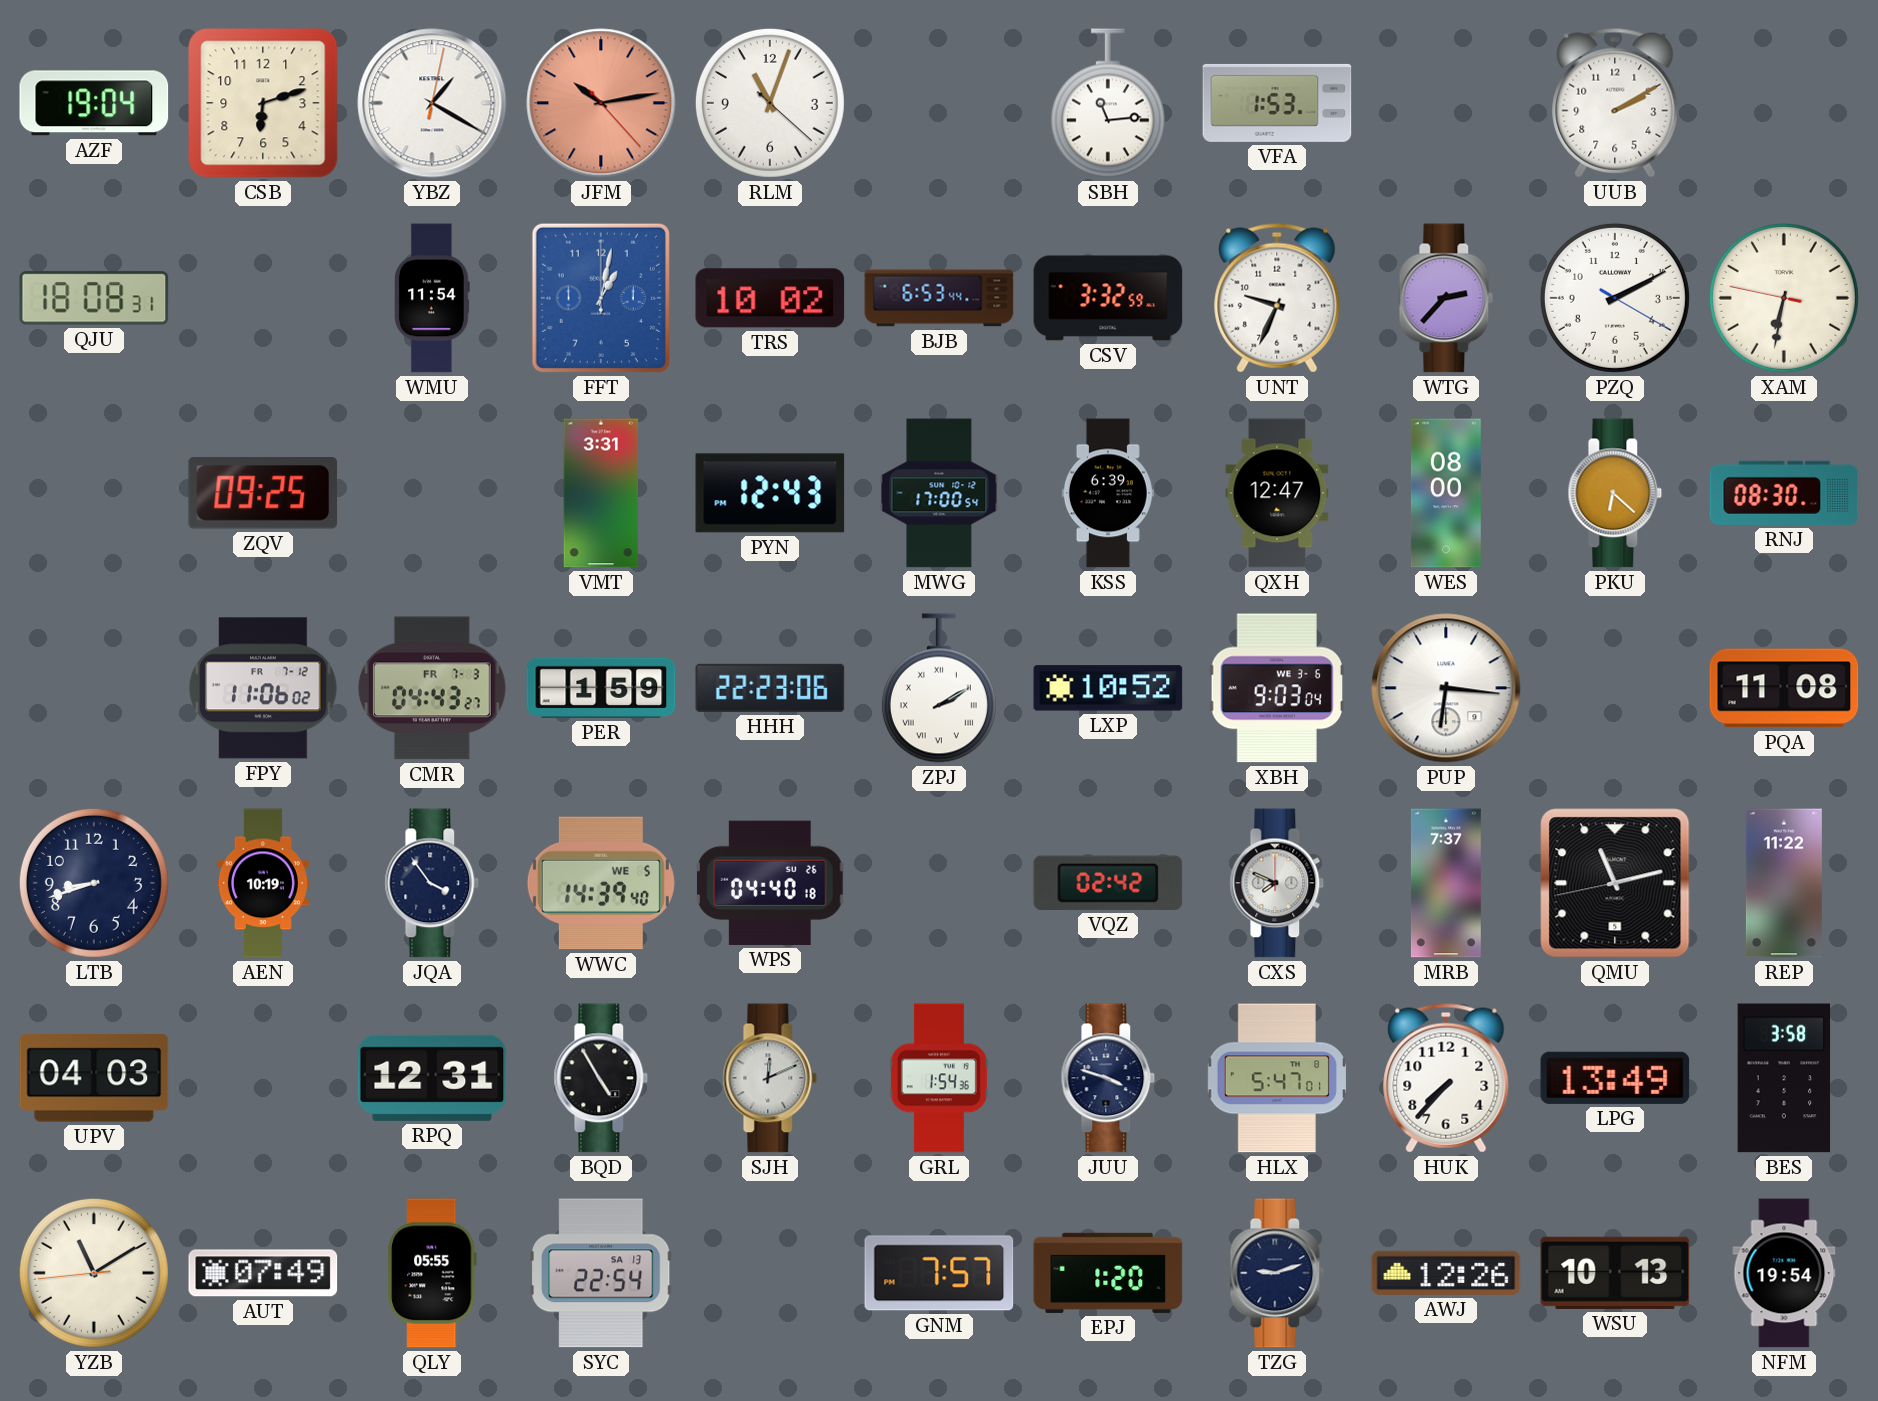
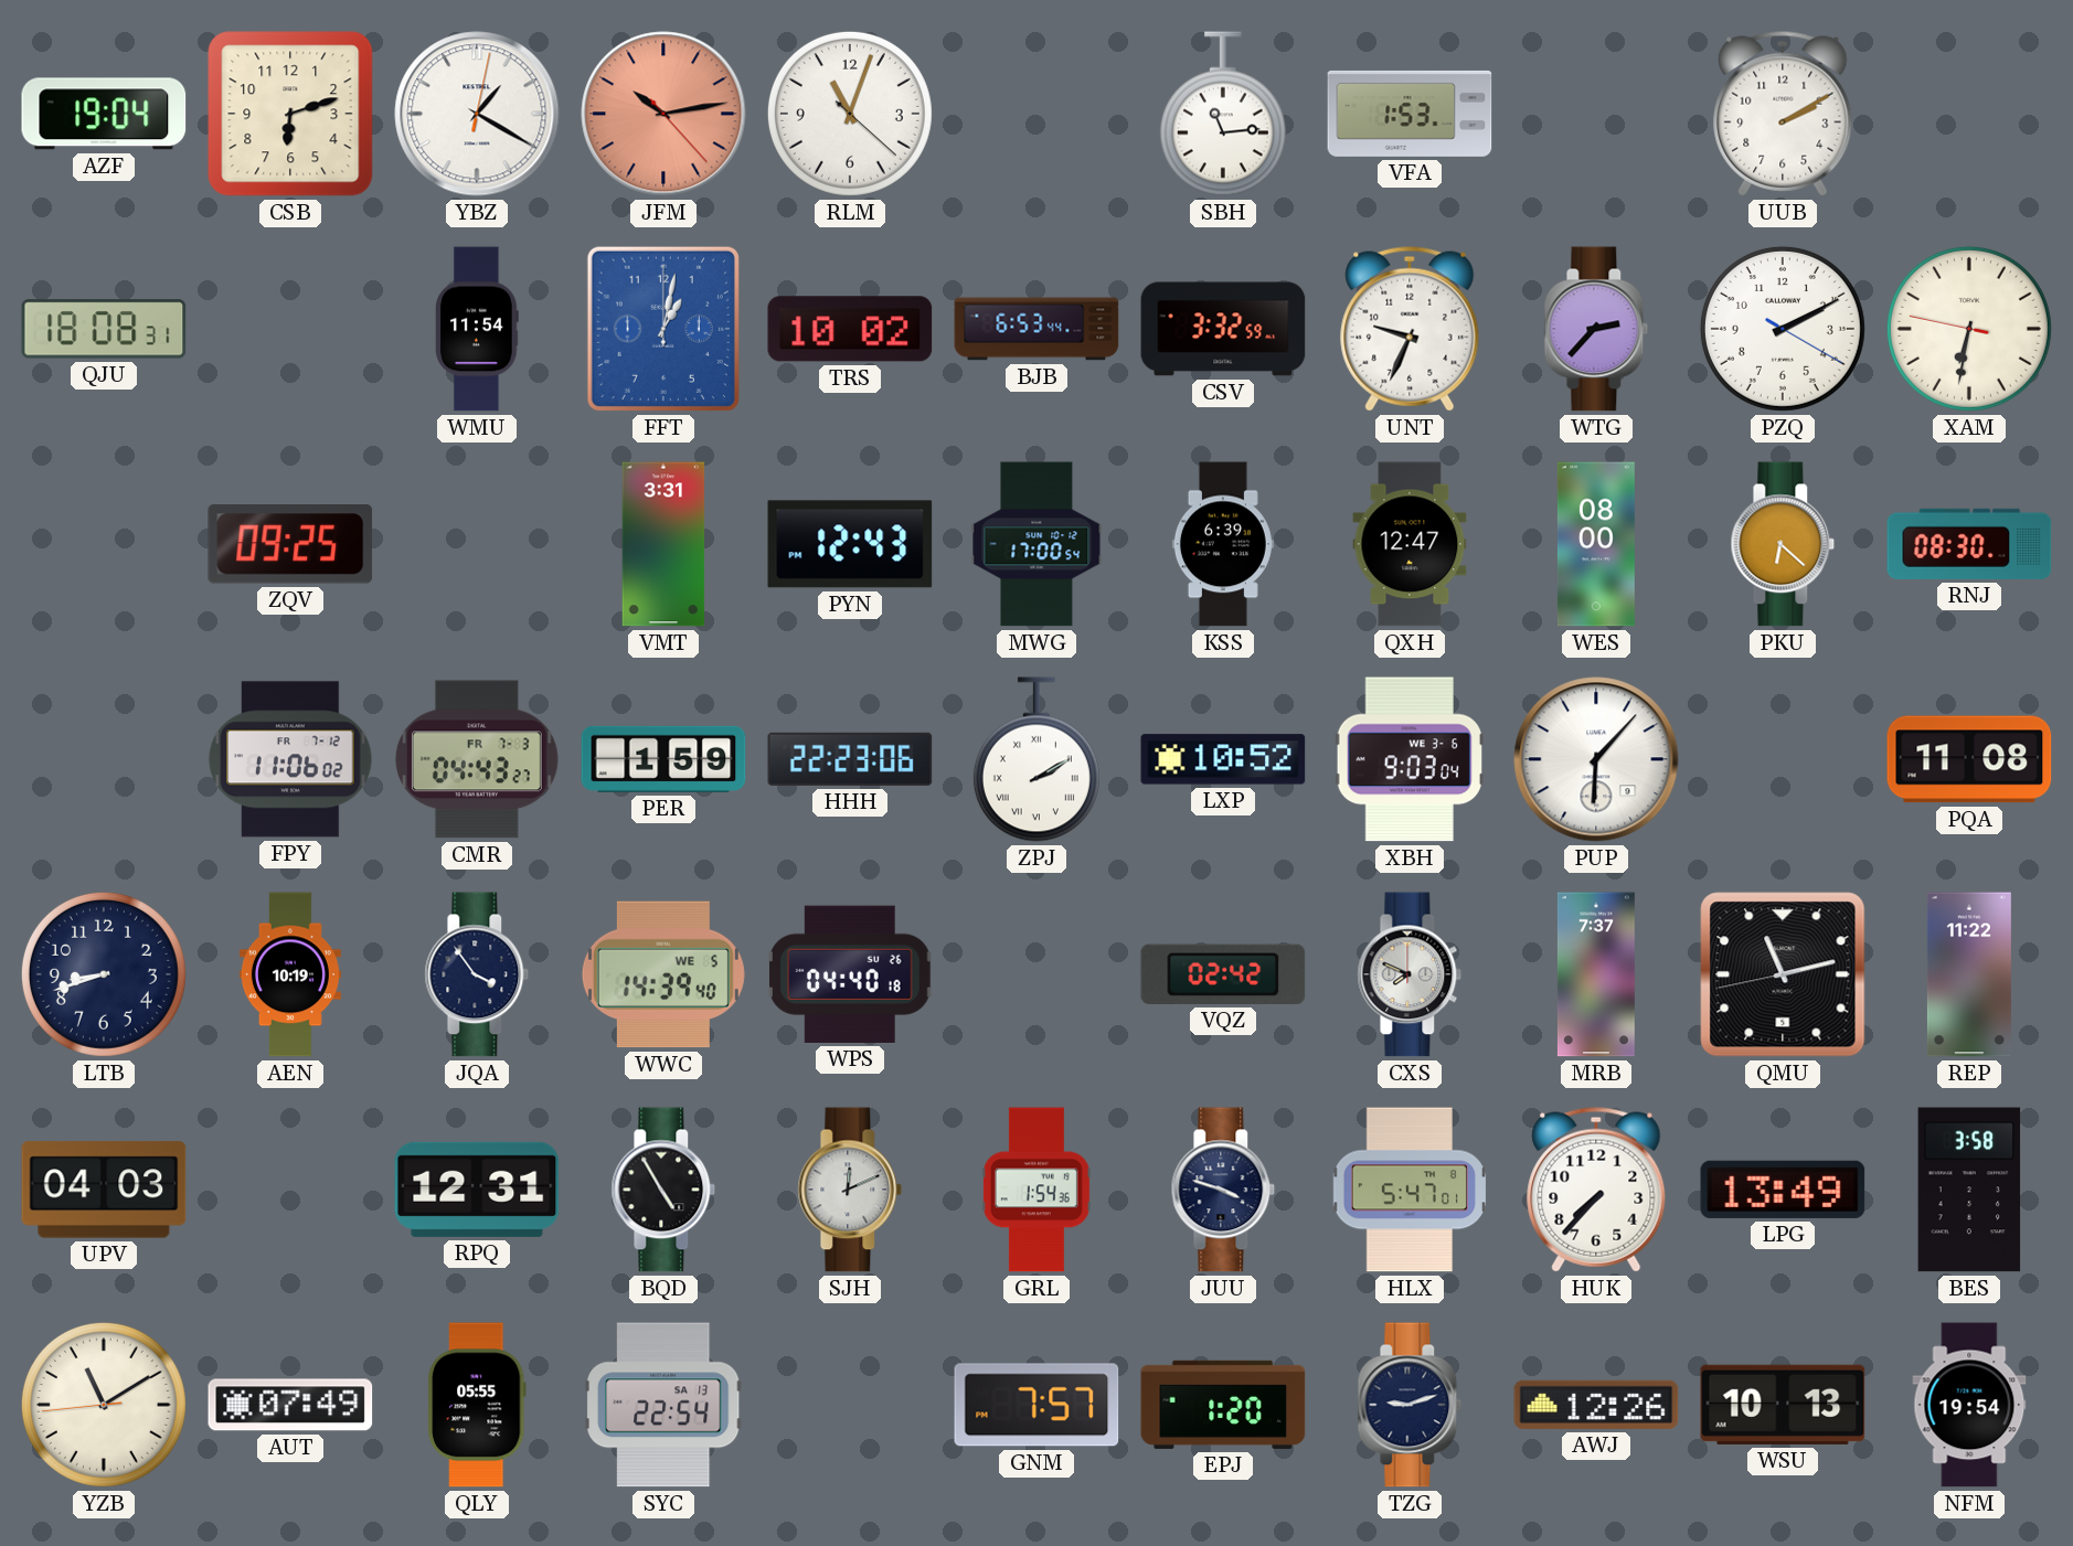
PUP: 6:16 -> 6:07
